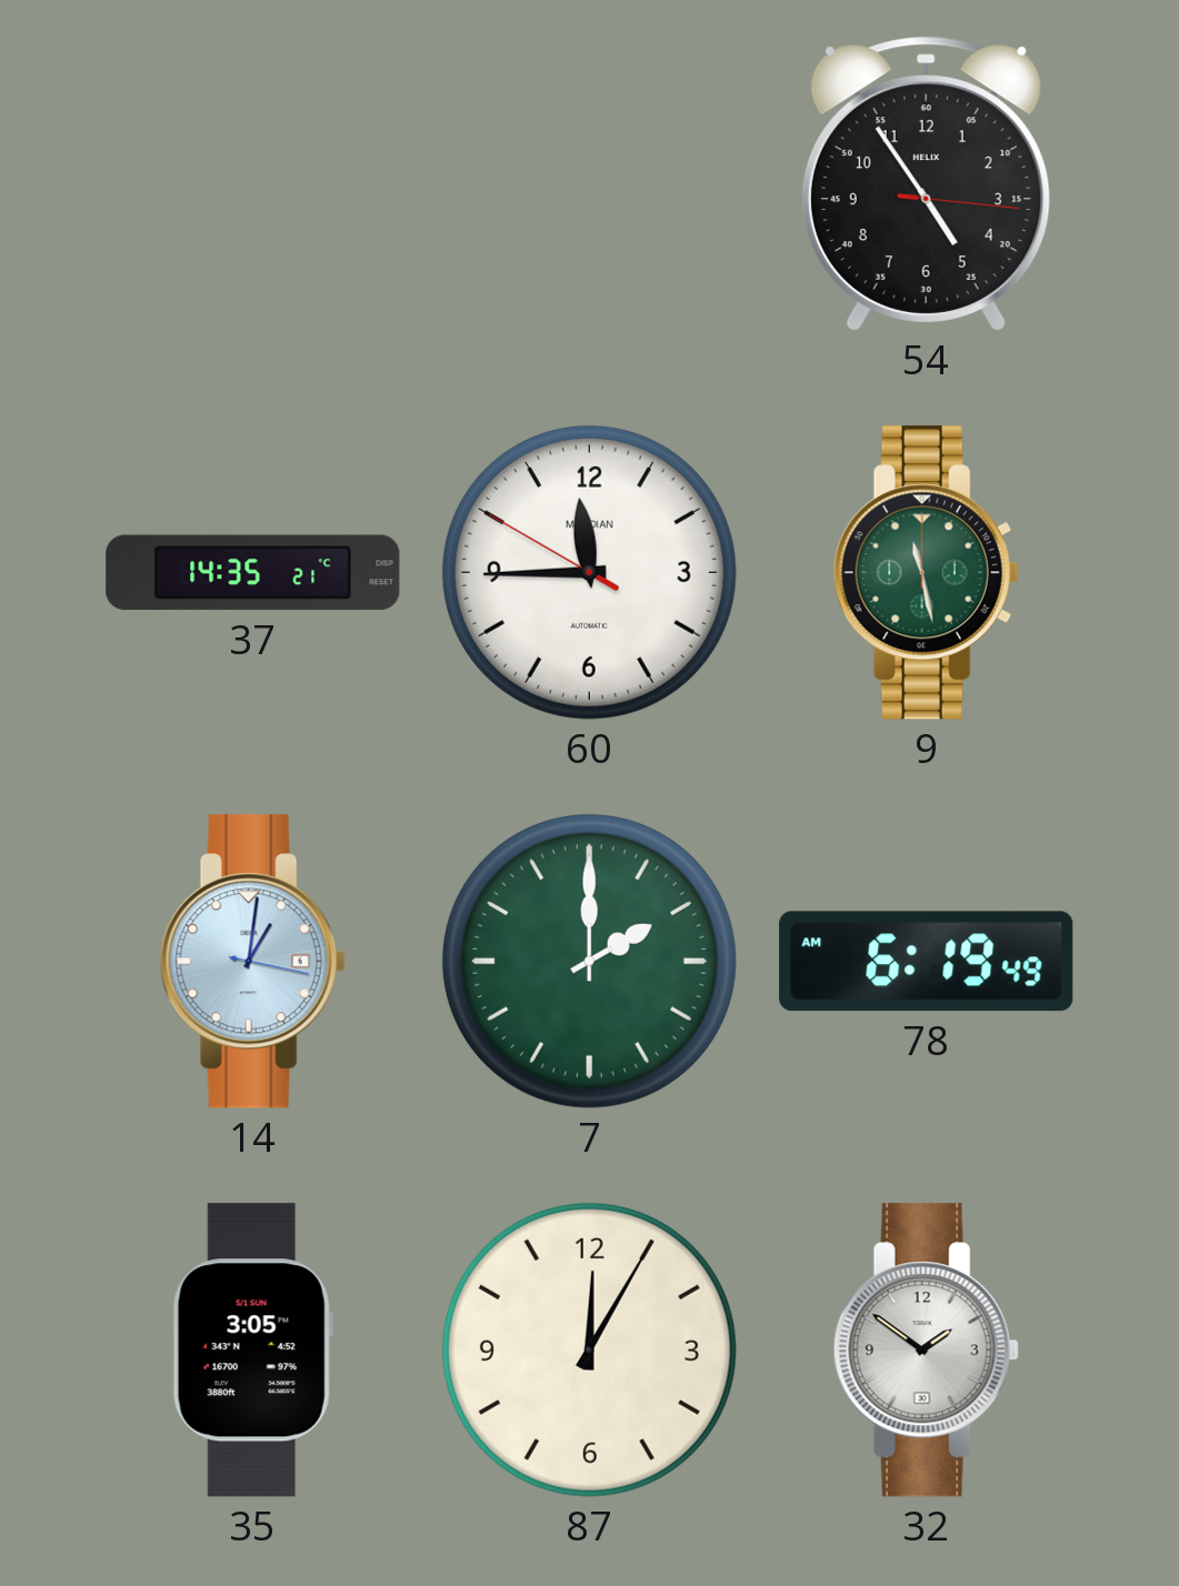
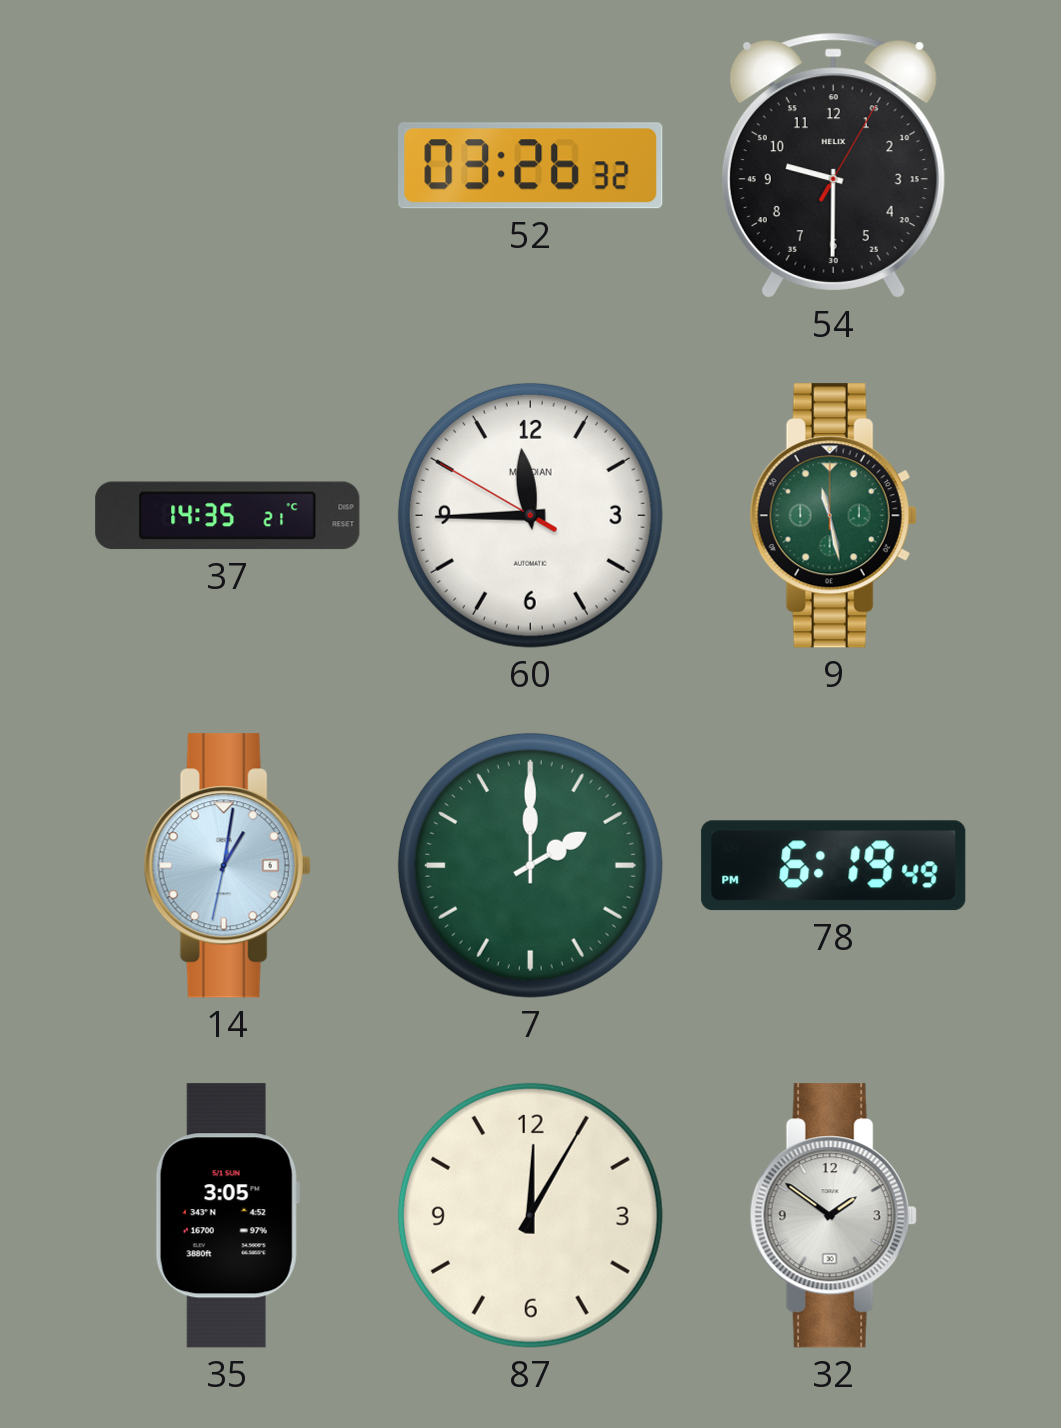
52: none -> 03:26
54: 4:54 -> 9:30
14: 1:01:17 -> 1:01:32
78: 6:19:49 AM -> 6:19:49 PM
